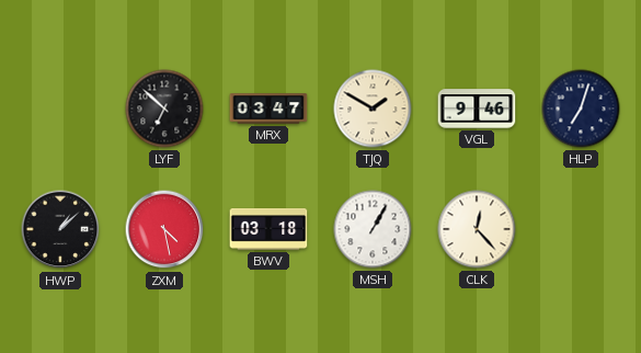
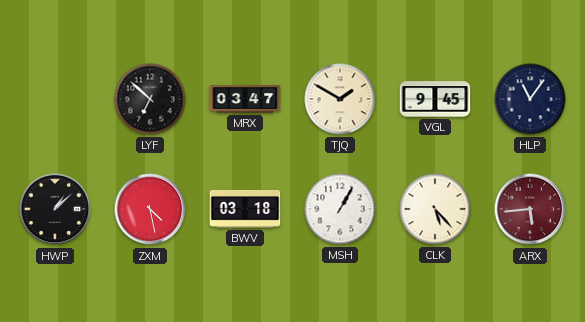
VGL: 9:46 -> 9:45
HLP: 7:03 -> 11:06
CLK: 12:23 -> 5:23
ARX: none -> 5:44
